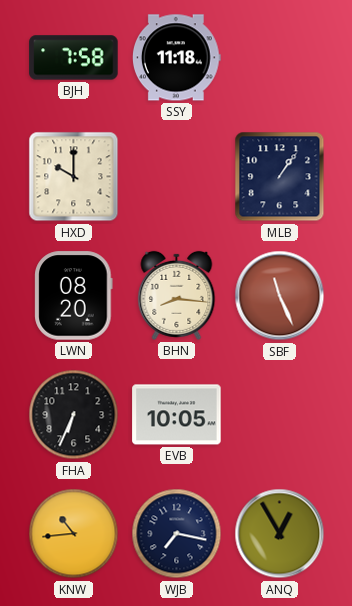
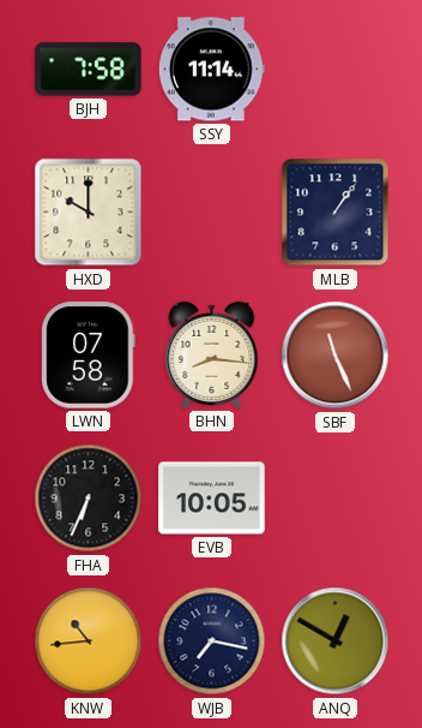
SSY: 11:18 -> 11:14
LWN: 08:20 -> 07:58
ANQ: 12:55 -> 12:50
